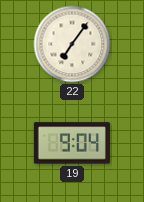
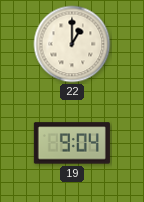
22: 7:06 -> 1:00
